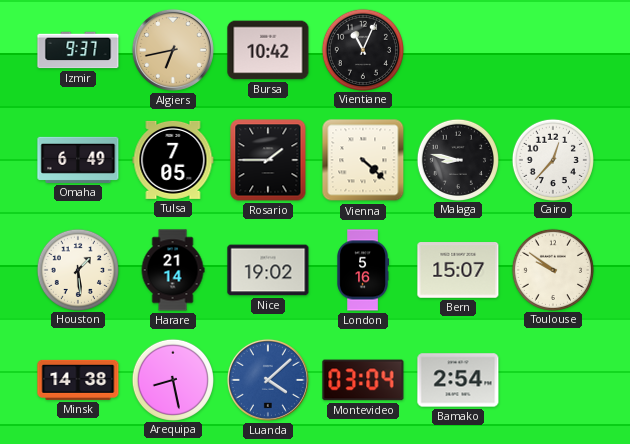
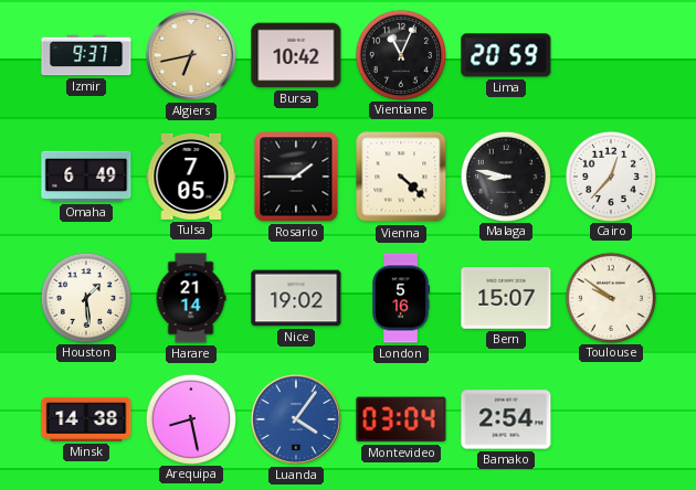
Lima: none -> 20:59
Luanda: 4:08 -> 4:06
